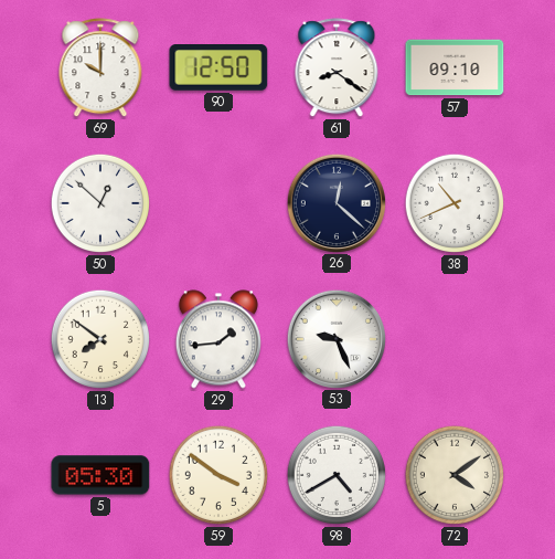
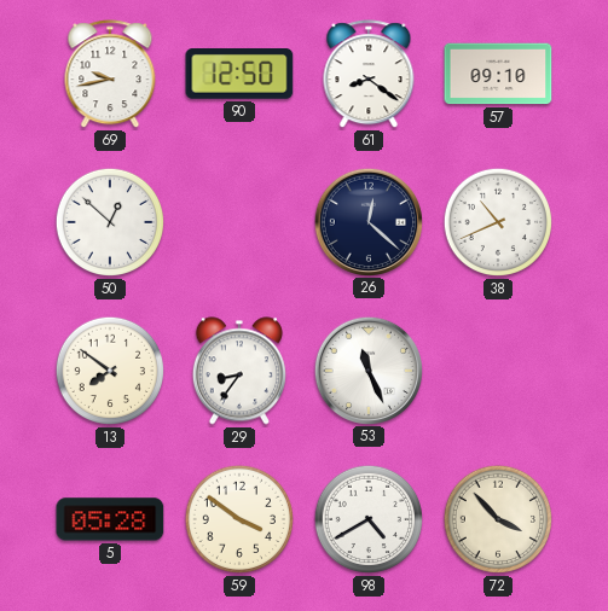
69: 10:00 -> 9:43
29: 1:44 -> 8:36
53: 9:26 -> 11:26
5: 05:30 -> 05:28
72: 4:09 -> 3:53
